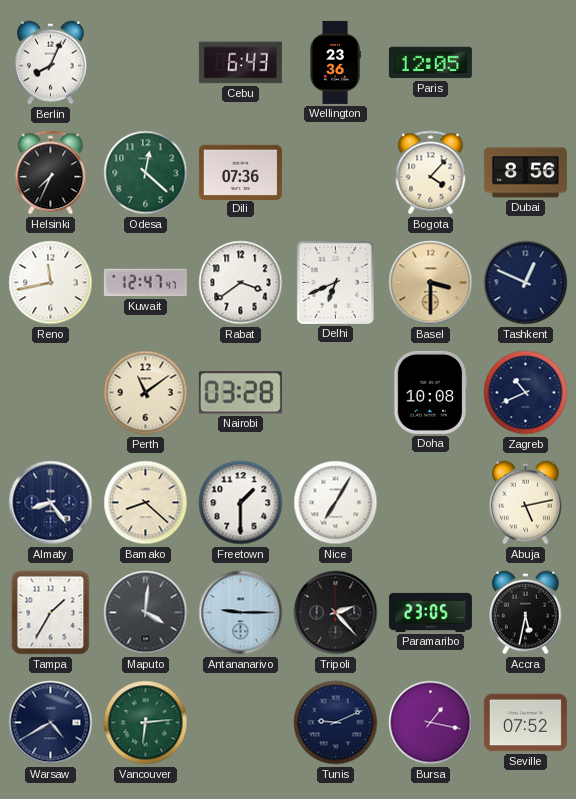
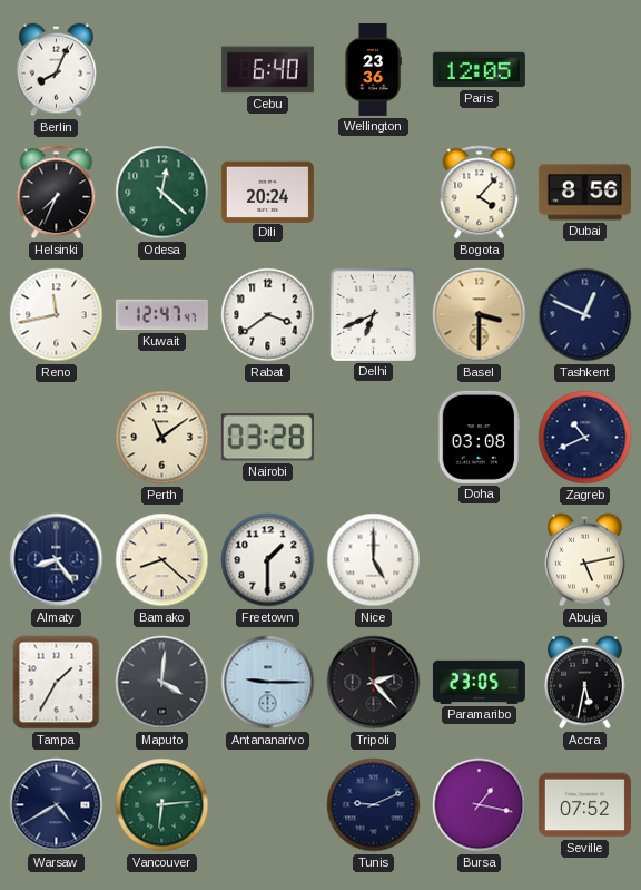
Cebu: 6:43 -> 6:40
Dili: 07:36 -> 20:24
Doha: 10:08 -> 03:08
Nice: 7:05 -> 5:00
